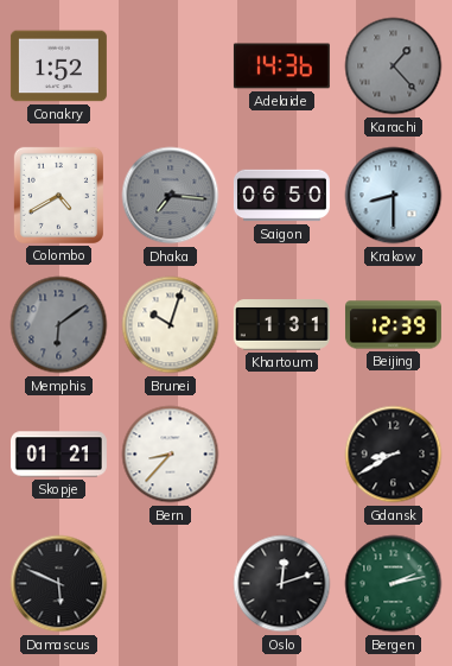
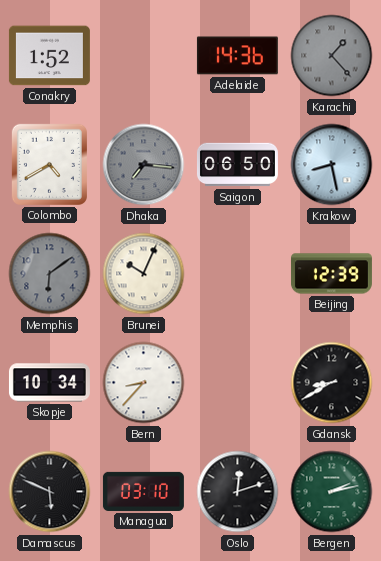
Krakow: 8:30 -> 8:28
Brunei: 10:03 -> 10:04
Khartoum: 1:31 -> none
Skopje: 01:21 -> 10:34
Managua: none -> 03:10
